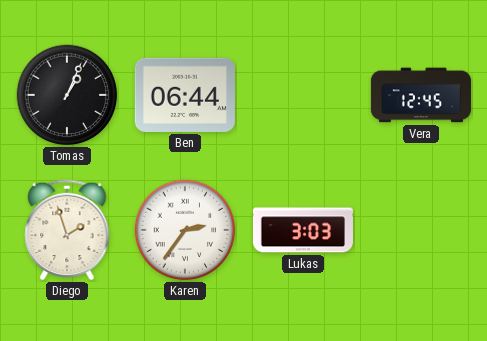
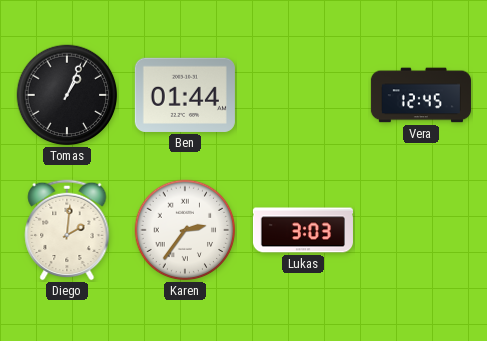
Ben: 06:44 -> 01:44
Diego: 1:57 -> 2:01
